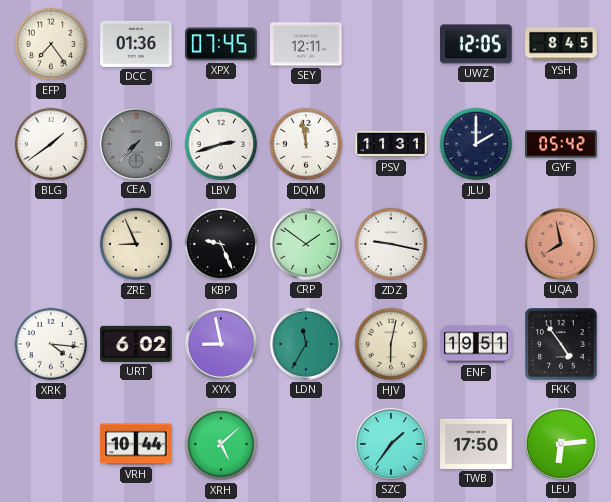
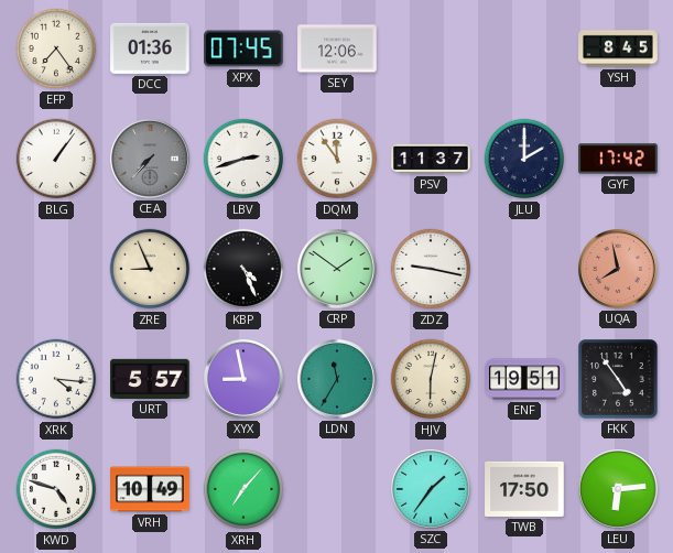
SEY: 12:11 -> 12:06
UWZ: 12:05 -> none
BLG: 1:39 -> 1:06
DQM: 11:58 -> 11:54
PSV: 11:31 -> 11:37
GYF: 05:42 -> 17:42
KBP: 9:26 -> 4:26
URT: 6:02 -> 5:57
KWD: none -> 4:48
VRH: 10:44 -> 10:49
XRH: 5:08 -> 7:07
